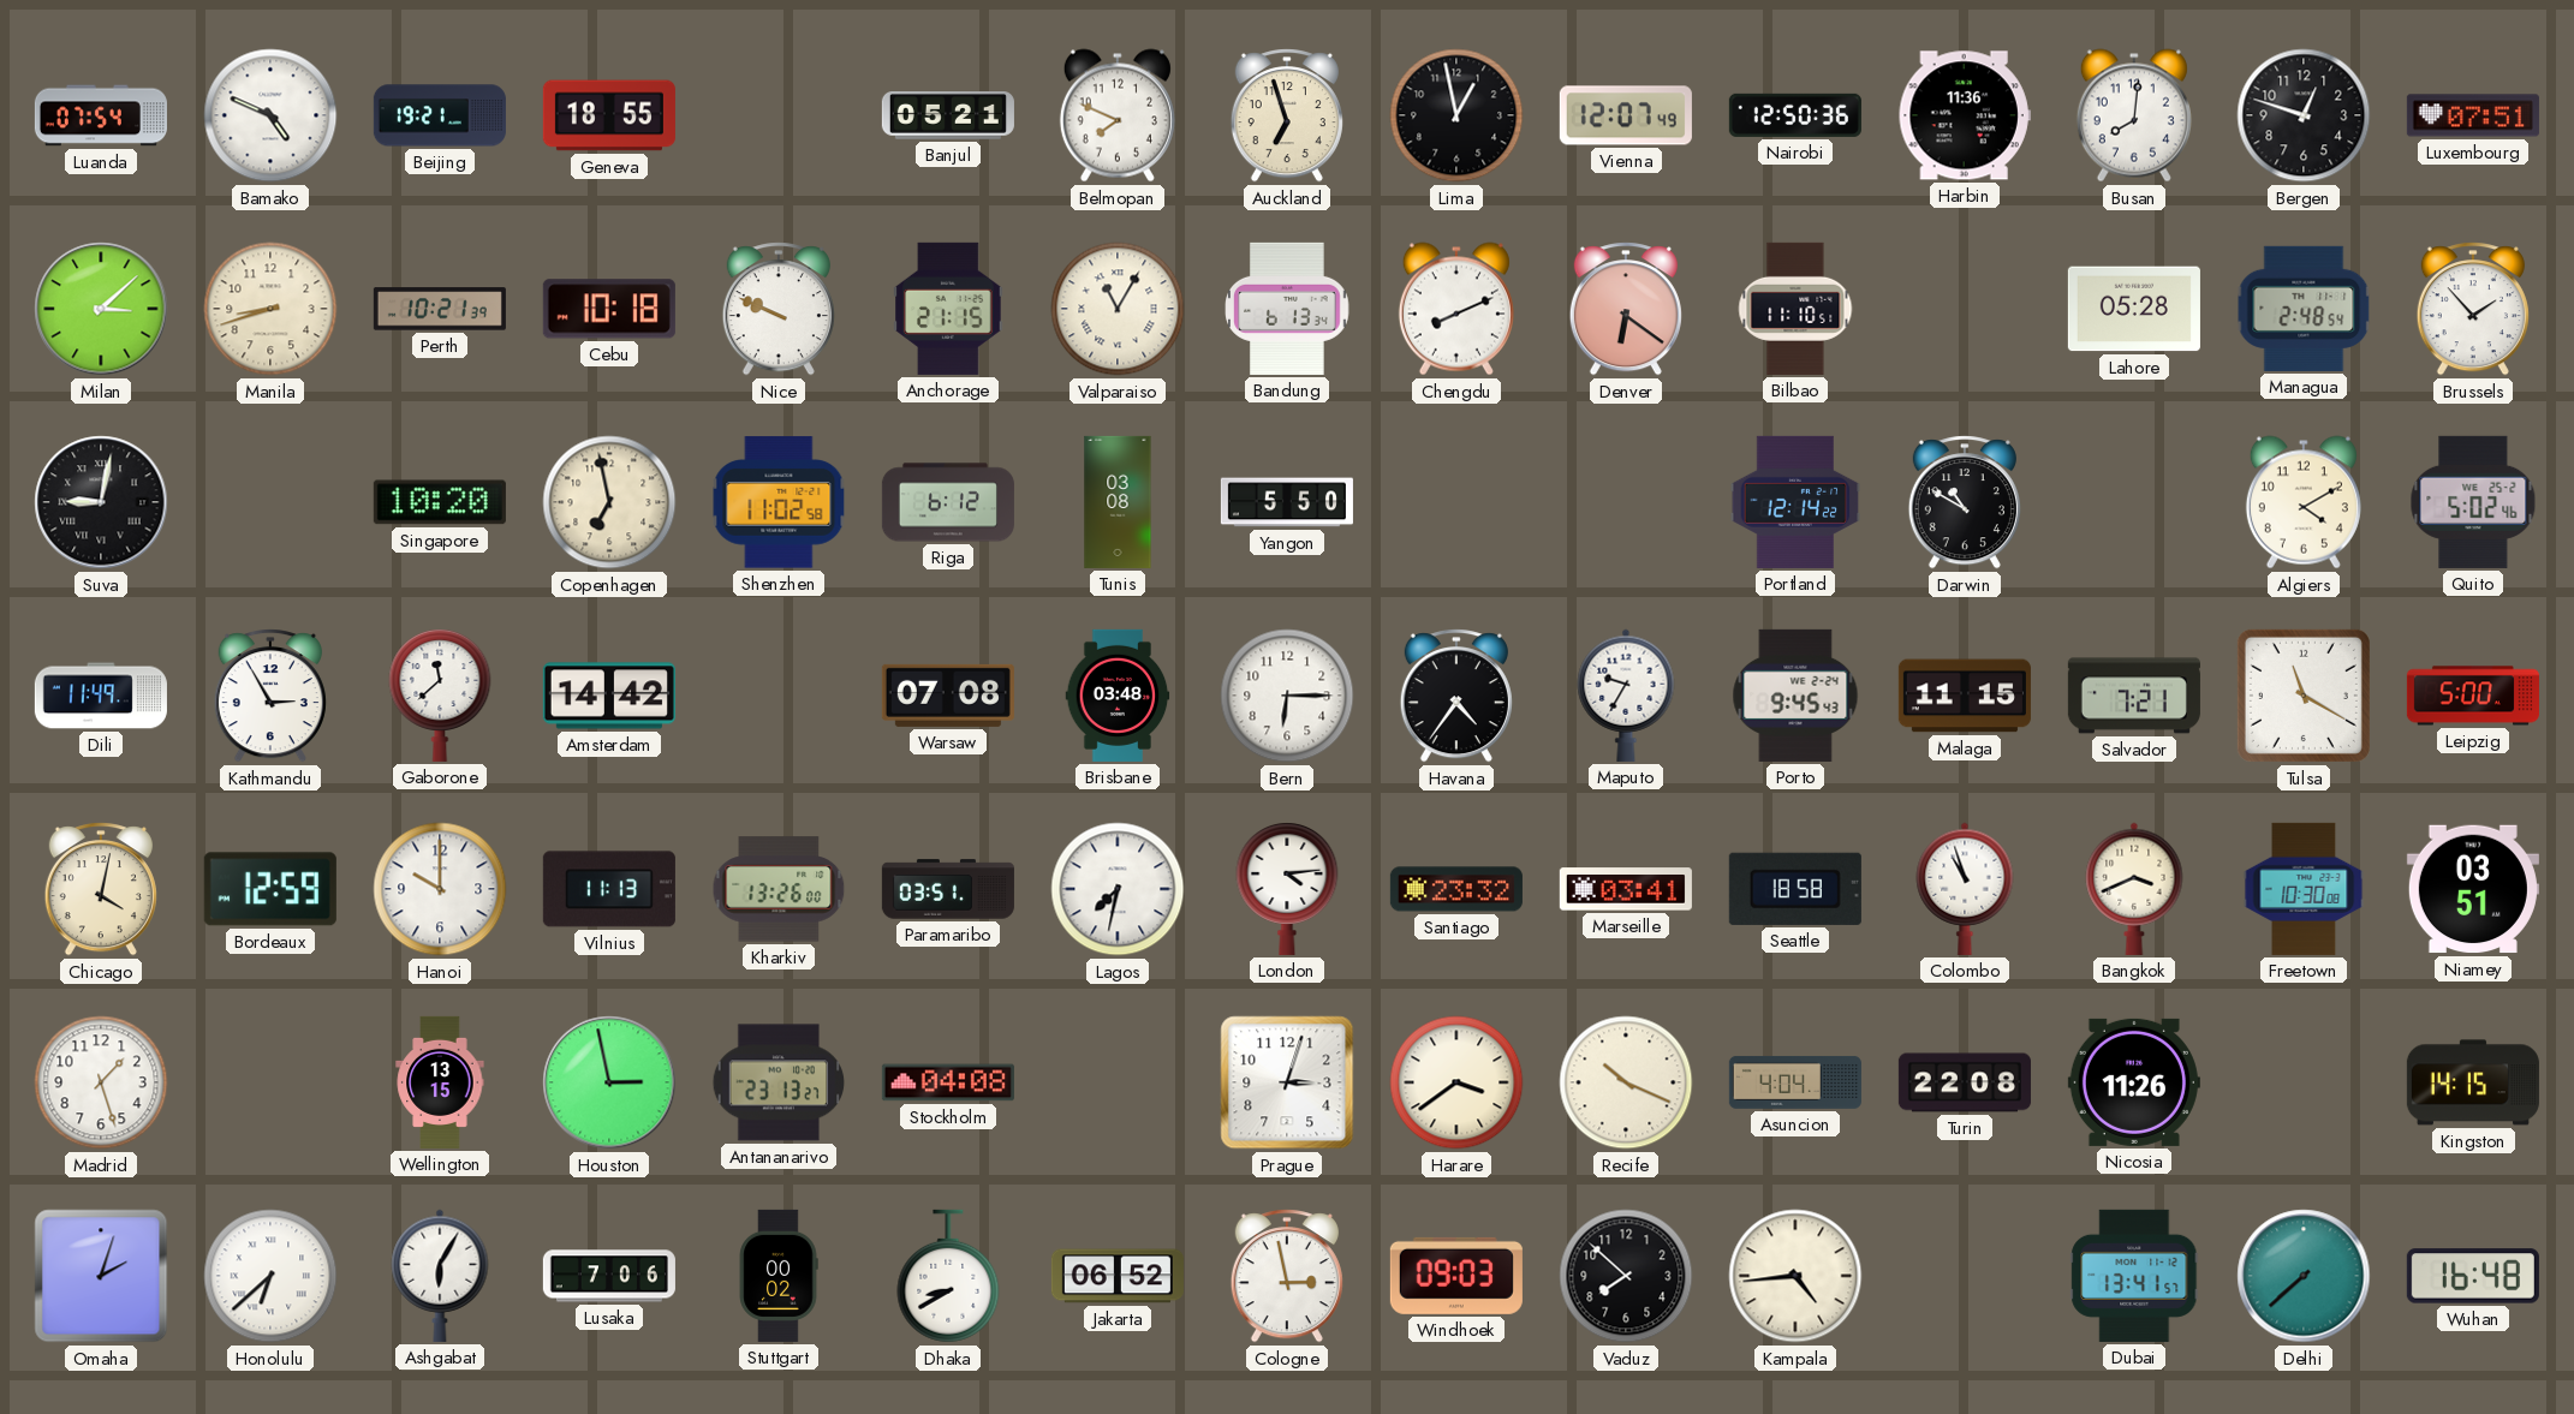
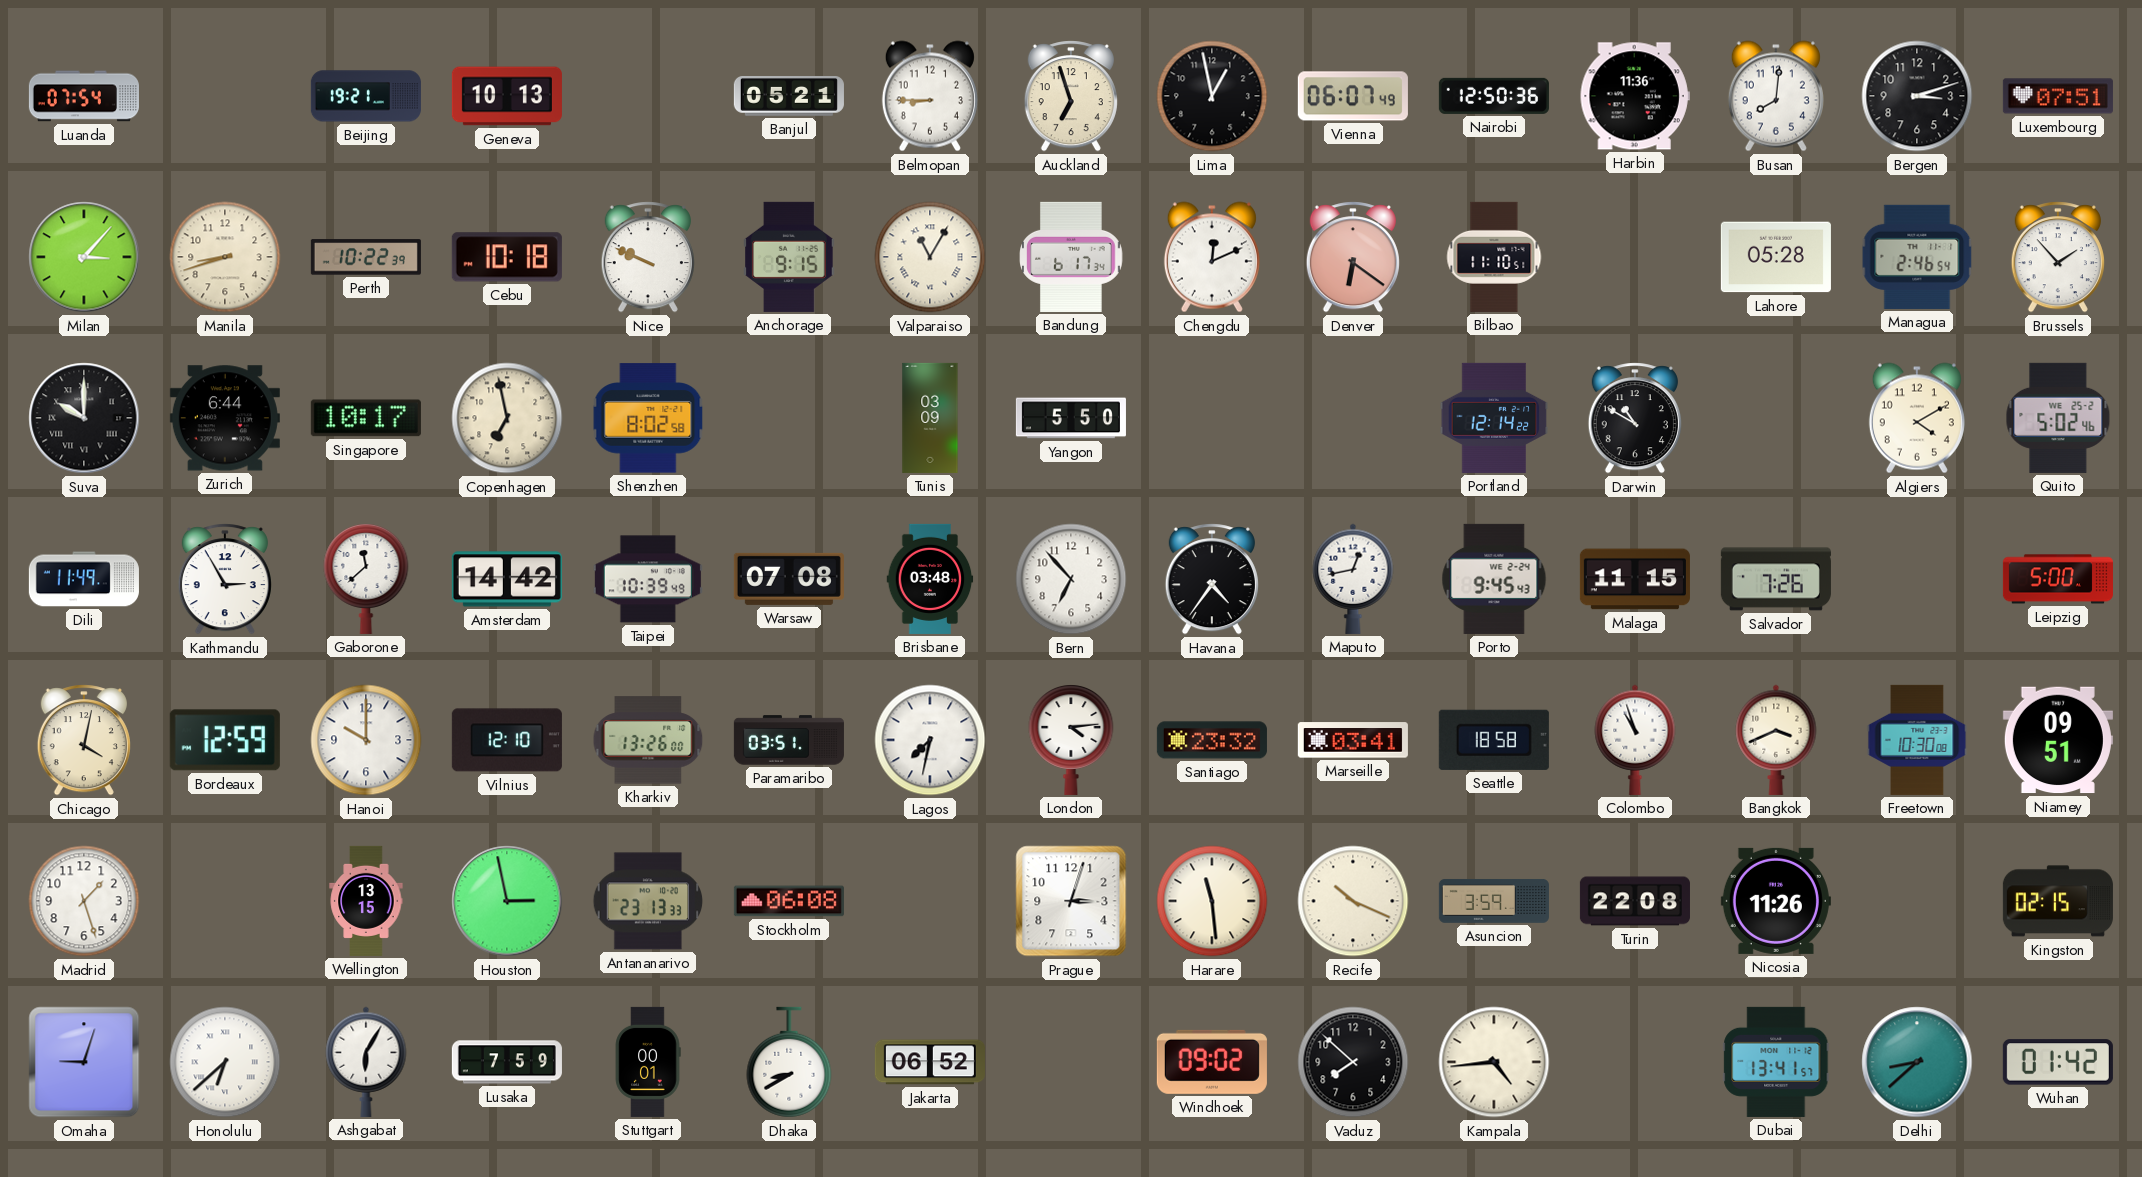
Bamako: 4:49 -> none
Geneva: 18:55 -> 10:13
Belmopan: 7:49 -> 8:45
Vienna: 12:07 -> 06:07
Bergen: 12:48 -> 3:12
Milan: 3:08 -> 3:07
Perth: 10:21 -> 10:22
Anchorage: 21:15 -> 9:15
Bandung: 6:13 -> 6:17
Chengdu: 8:11 -> 12:11
Managua: 2:48 -> 2:46
Suva: 9:02 -> 10:00
Zurich: none -> 6:44
Singapore: 10:20 -> 10:17
Shenzhen: 11:02 -> 8:02
Riga: 6:12 -> none
Tunis: 03:08 -> 03:09
Taipei: none -> 10:39
Bern: 6:15 -> 6:53
Maputo: 9:35 -> 12:43
Salvador: 7:21 -> 7:26
Tulsa: 11:20 -> none
Vilnius: 11:13 -> 12:10
Niamey: 03:51 -> 09:51
Antananarivo: 23:13:27 -> 23:13:33
Stockholm: 04:08 -> 06:08
Harare: 3:39 -> 11:29
Asuncion: 4:04 -> 3:59
Kingston: 14:15 -> 02:15
Omaha: 2:03 -> 9:03
Lusaka: 7:06 -> 7:59
Stuttgart: 00:02 -> 00:01
Cologne: 2:58 -> none
Windhoek: 09:03 -> 09:02
Delhi: 7:38 -> 8:38
Wuhan: 16:48 -> 01:42
